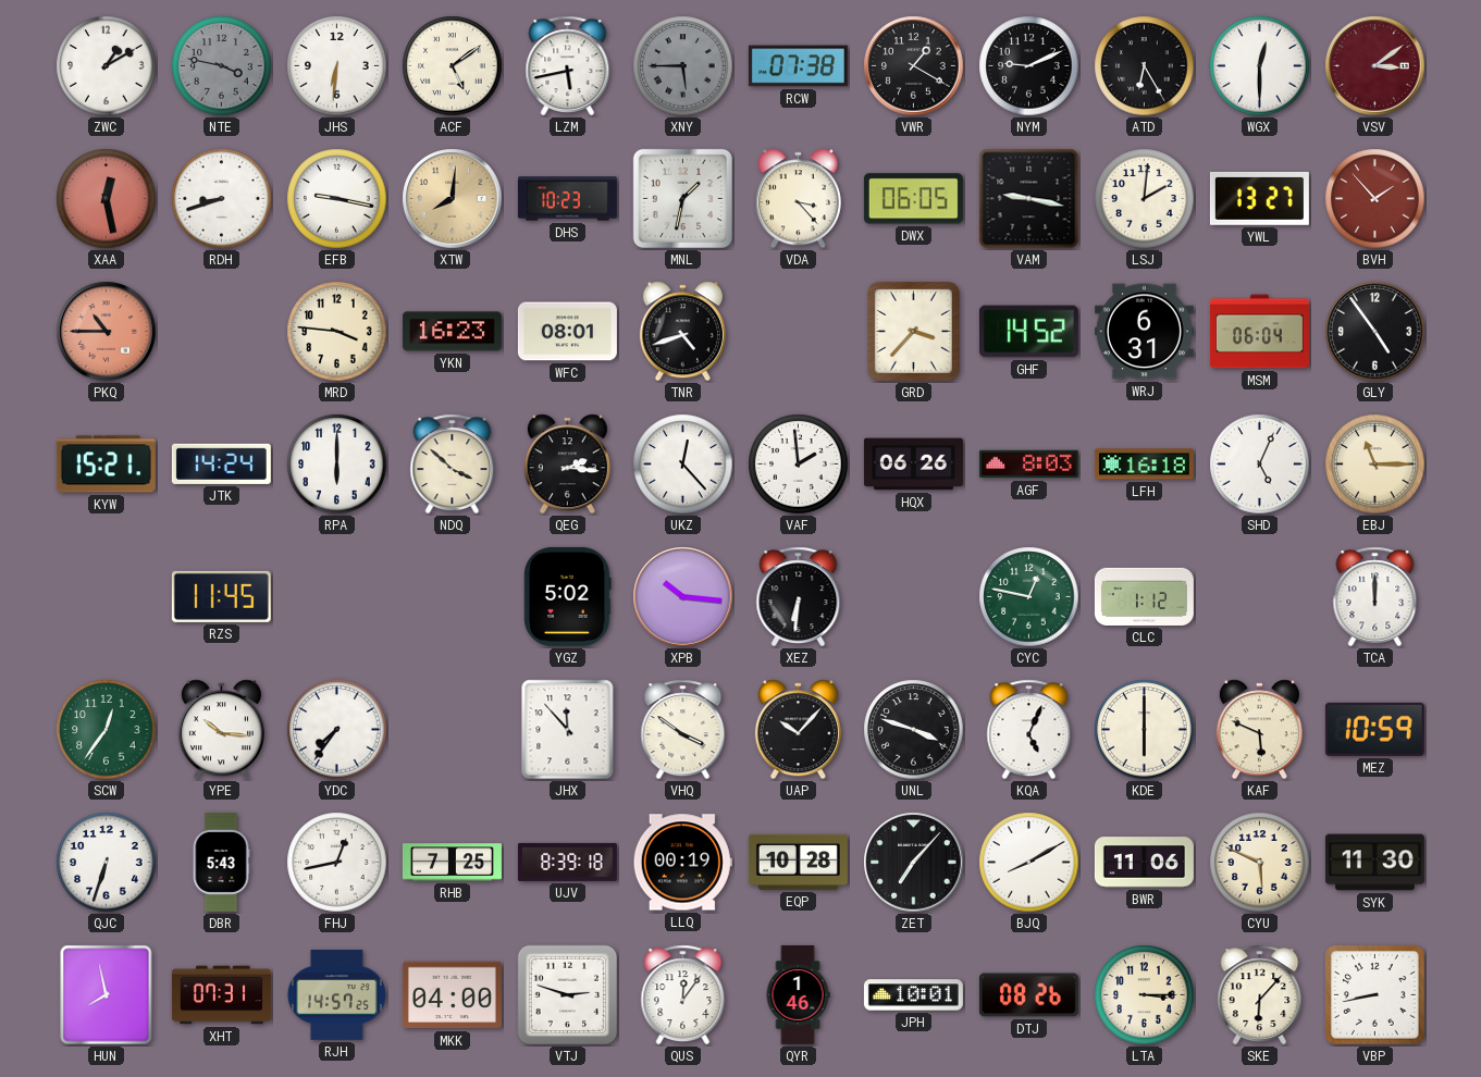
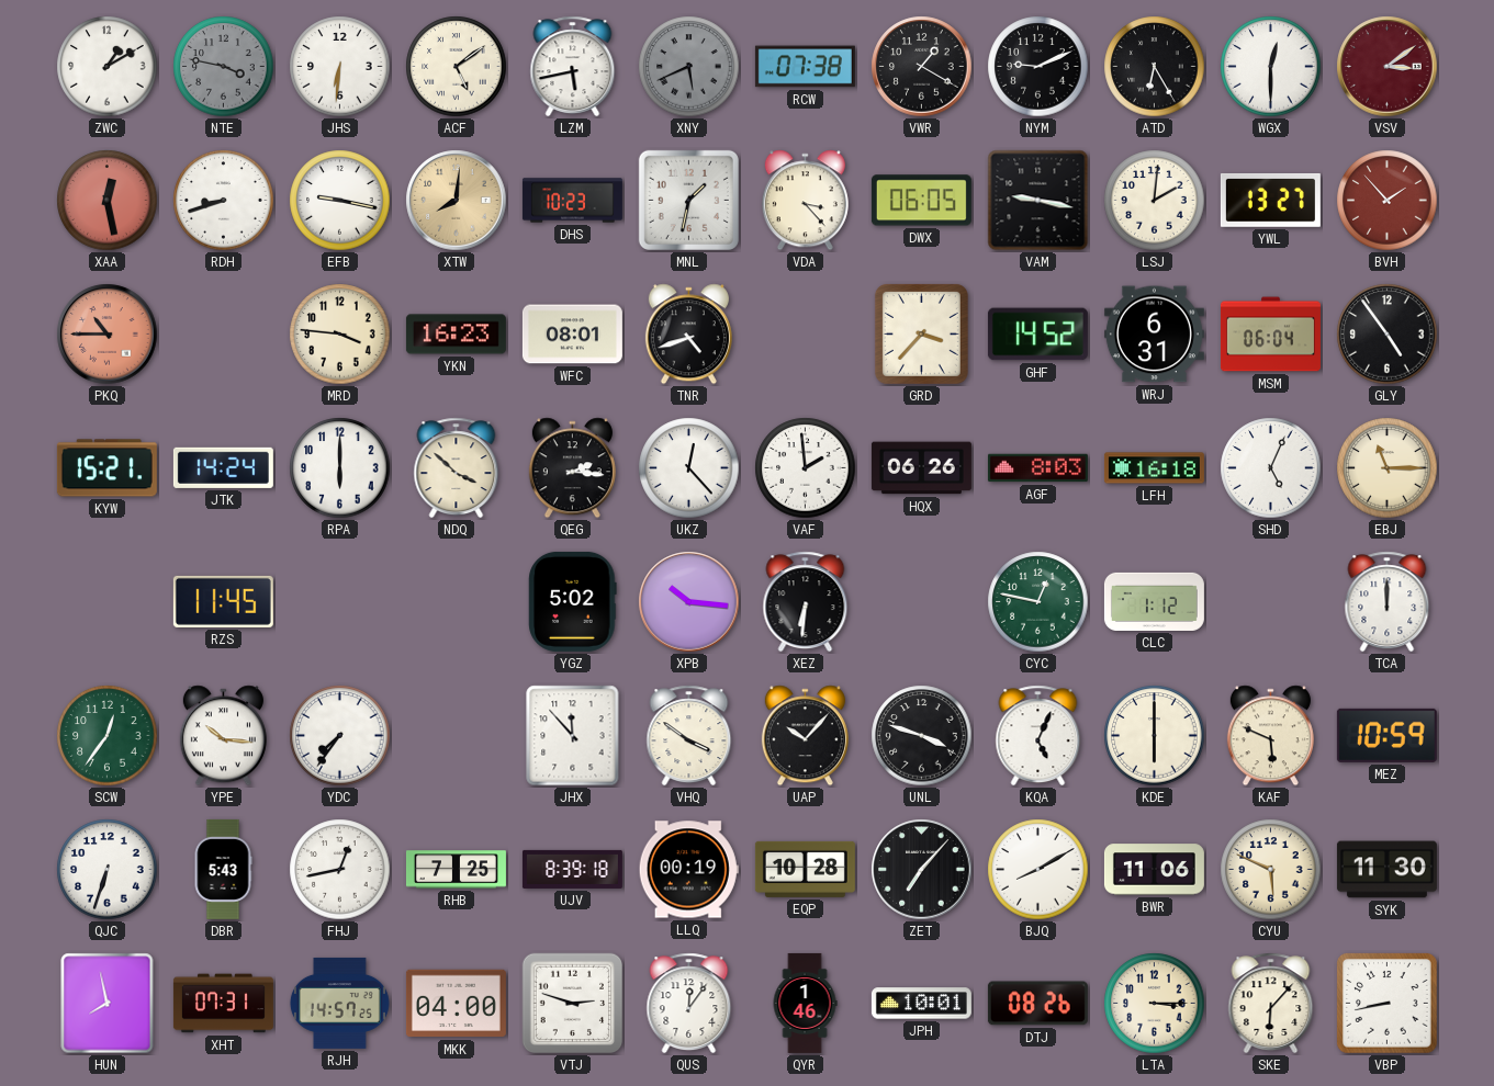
XNY: 5:45 -> 5:41
